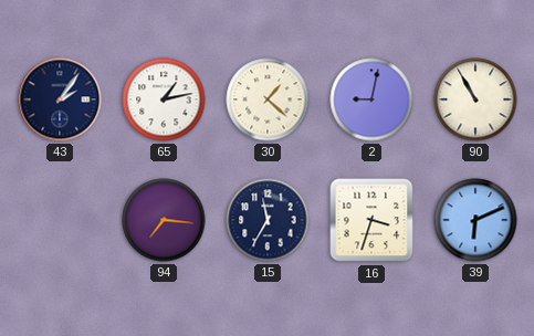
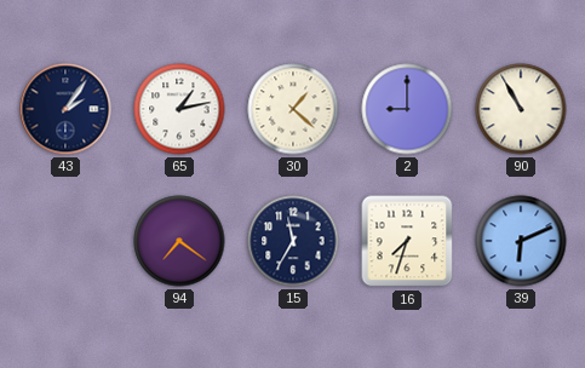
2: 9:02 -> 9:00
94: 7:16 -> 7:21
16: 3:33 -> 7:33
